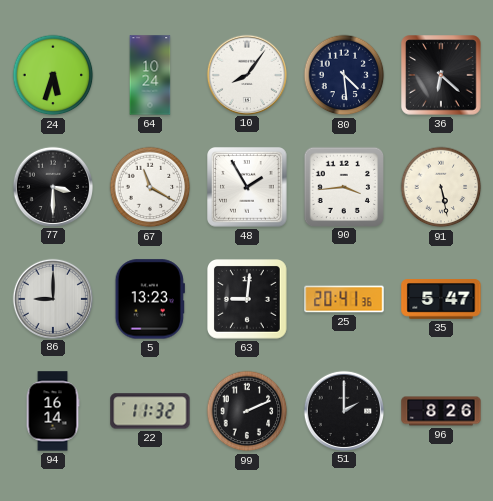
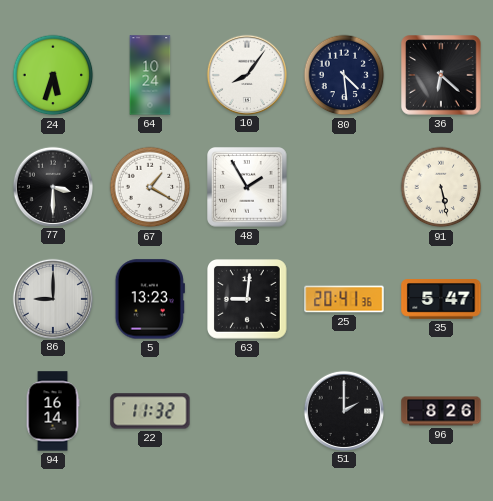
67: 11:20 -> 1:20
90: 3:44 -> none
99: 2:11 -> none
